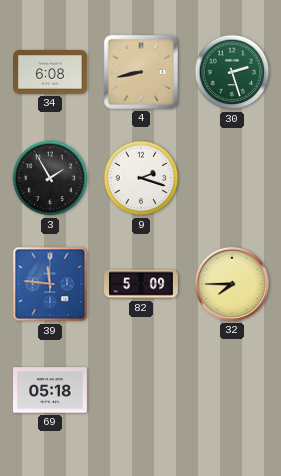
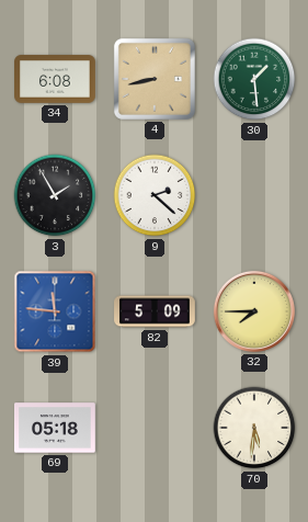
30: 2:27 -> 1:29
9: 2:18 -> 2:22
70: none -> 5:31
